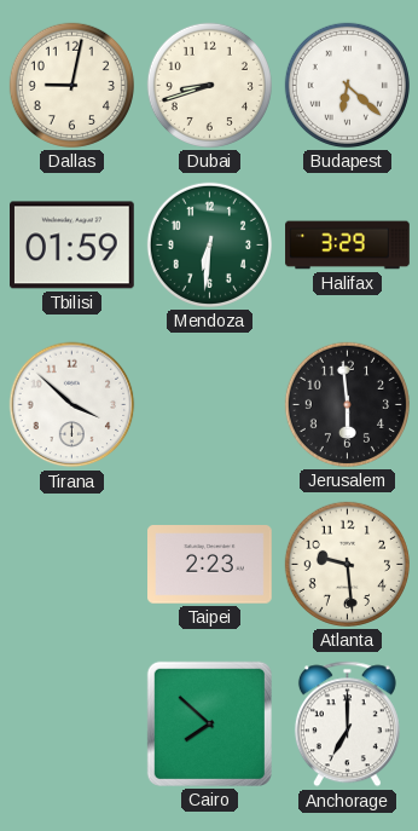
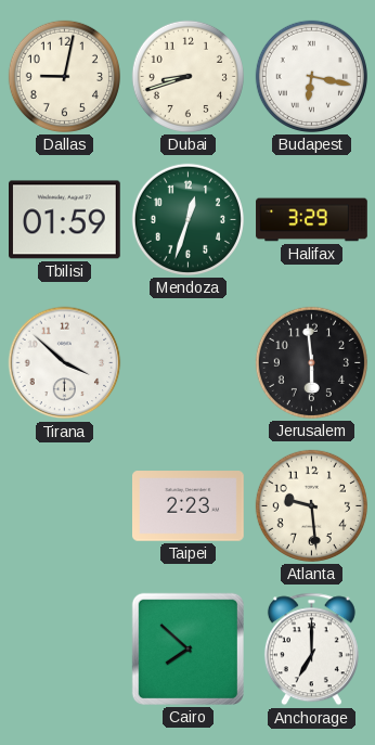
Budapest: 6:22 -> 6:17
Mendoza: 6:31 -> 12:33
